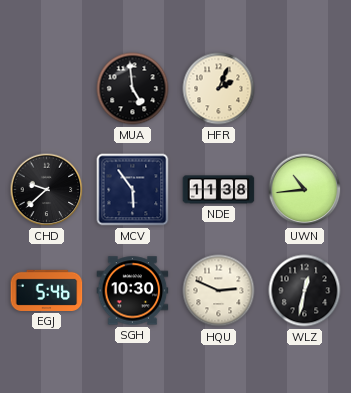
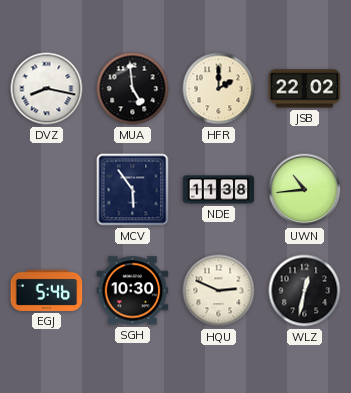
DVZ: none -> 8:17
HFR: 2:04 -> 2:00
JSB: none -> 22:02
CHD: 9:38 -> none
